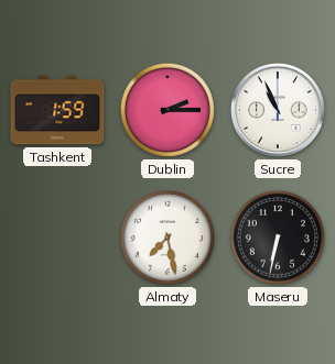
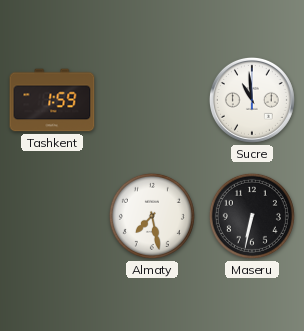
Dublin: 2:15 -> none
Sucre: 10:56 -> 10:59
